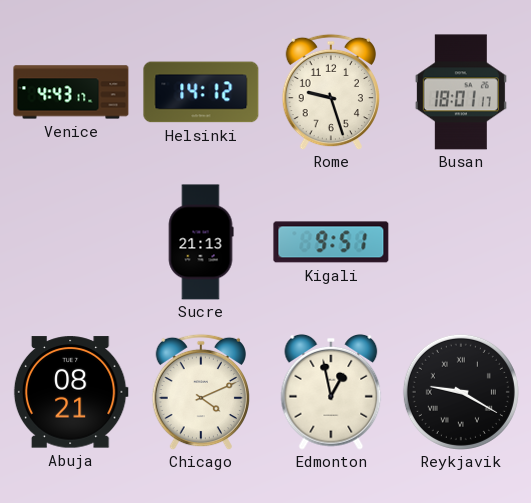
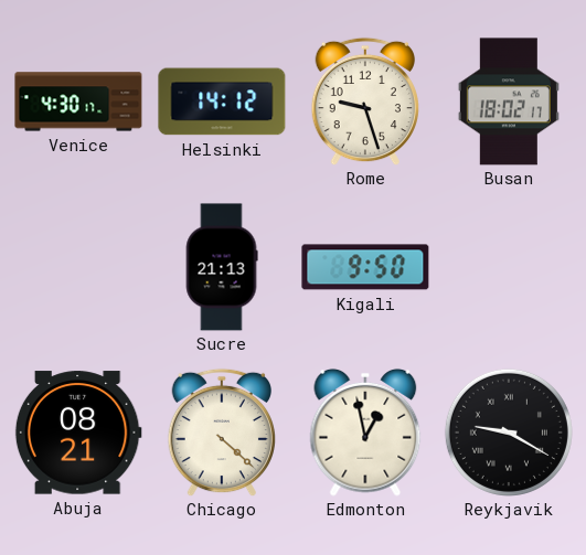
Venice: 4:43 -> 4:30
Busan: 18:01 -> 18:02
Kigali: 9:51 -> 9:50
Chicago: 4:11 -> 4:22
